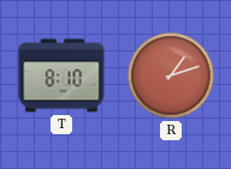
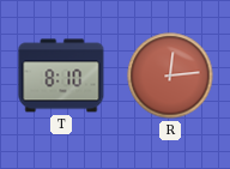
R: 1:12 -> 12:14
